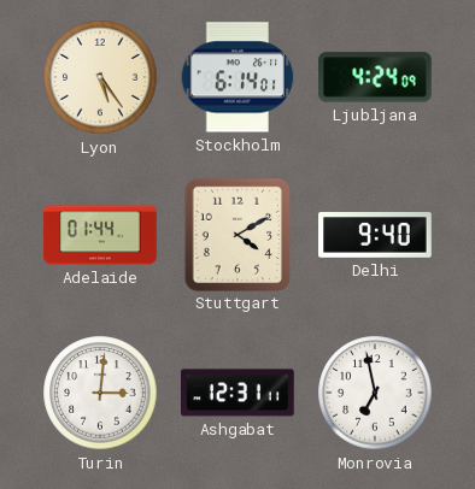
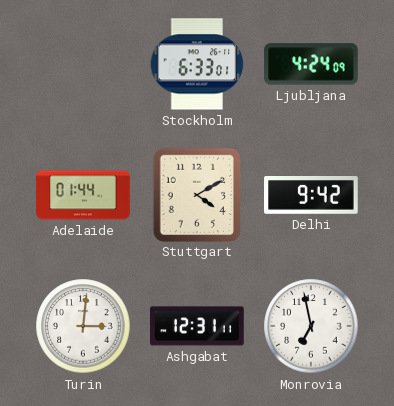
Lyon: 5:24 -> none
Stockholm: 6:14 -> 6:33
Delhi: 9:40 -> 9:42
